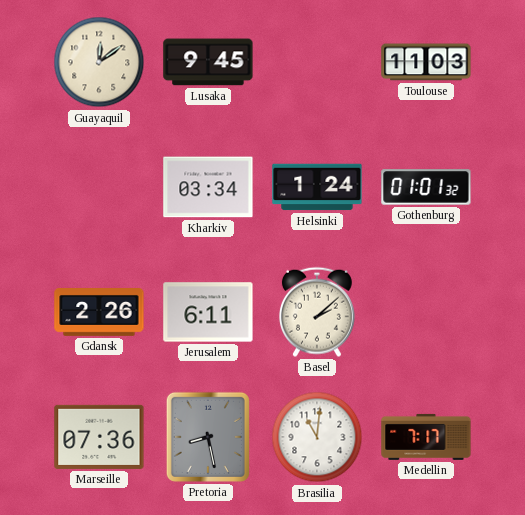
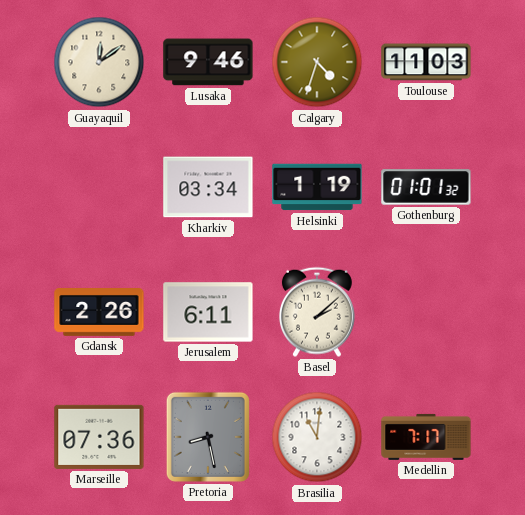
Lusaka: 9:45 -> 9:46
Calgary: none -> 4:33
Helsinki: 1:24 -> 1:19
